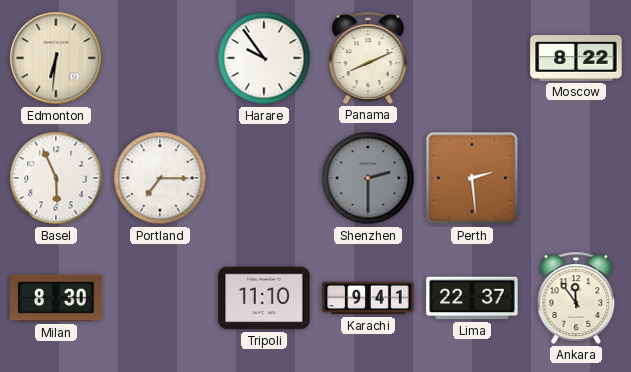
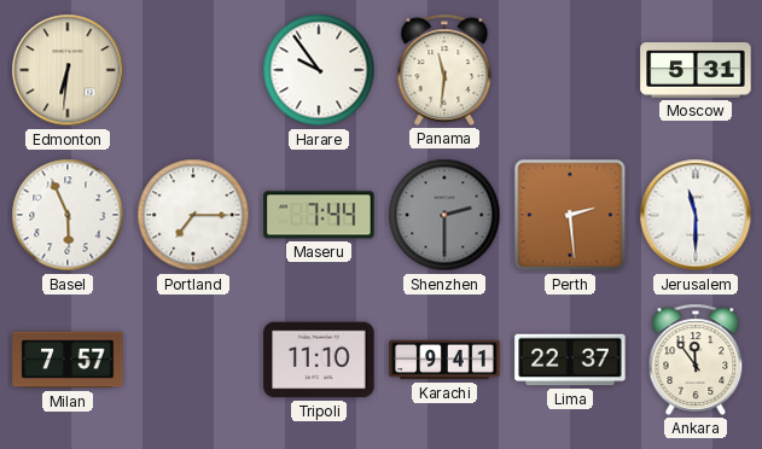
Panama: 8:11 -> 11:31
Moscow: 8:22 -> 5:31
Maseru: none -> 7:44
Jerusalem: none -> 11:30
Milan: 8:30 -> 7:57
